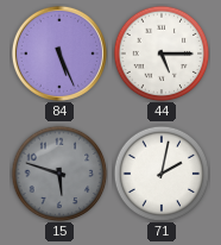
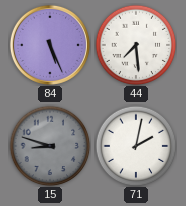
44: 5:15 -> 7:29
15: 5:48 -> 8:48
